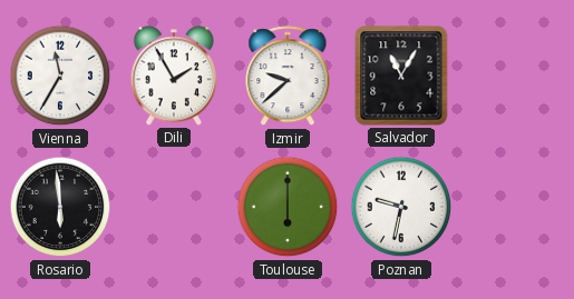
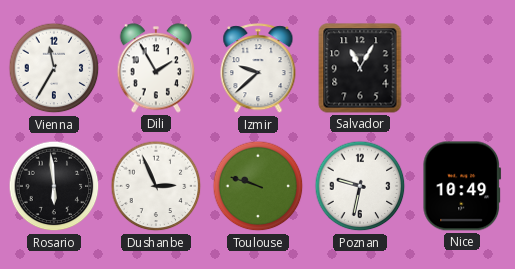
Dushanbe: none -> 2:56
Toulouse: 6:00 -> 9:48
Nice: none -> 10:49
